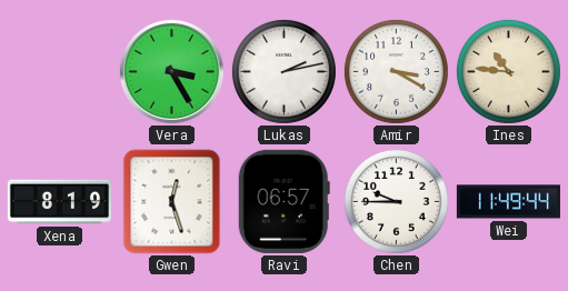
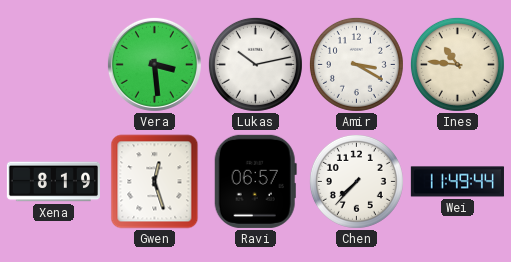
Vera: 3:25 -> 3:29
Lukas: 2:13 -> 10:13
Chen: 9:45 -> 7:37
